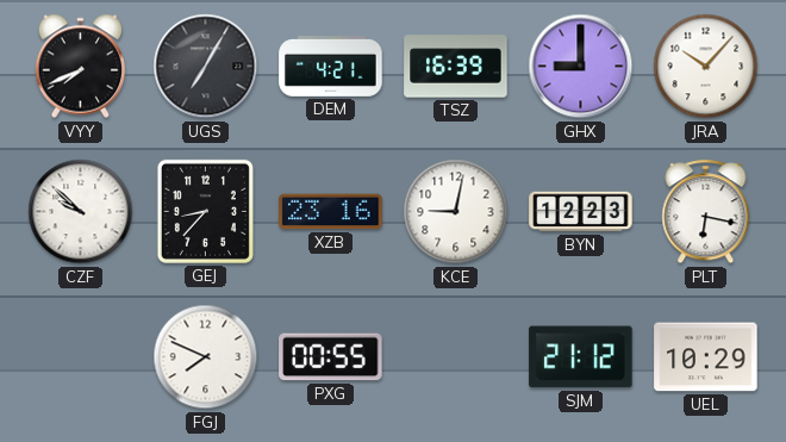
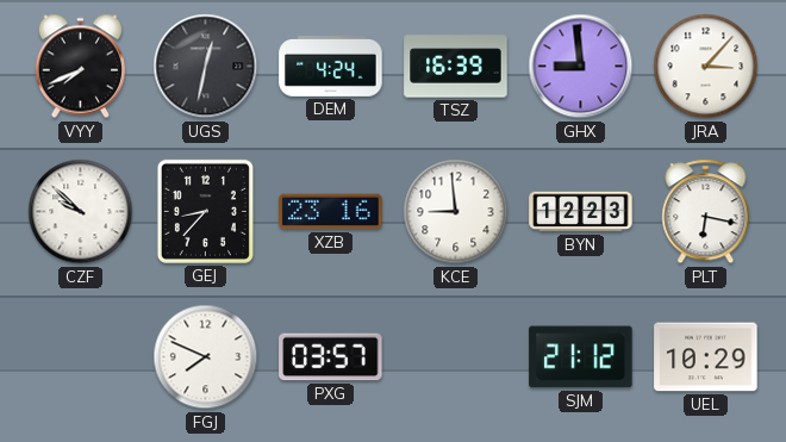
UGS: 7:05 -> 12:32
DEM: 4:21 -> 4:24
GHX: 9:00 -> 8:59
JRA: 10:07 -> 3:07
KCE: 9:02 -> 8:59
PXG: 00:55 -> 03:57
